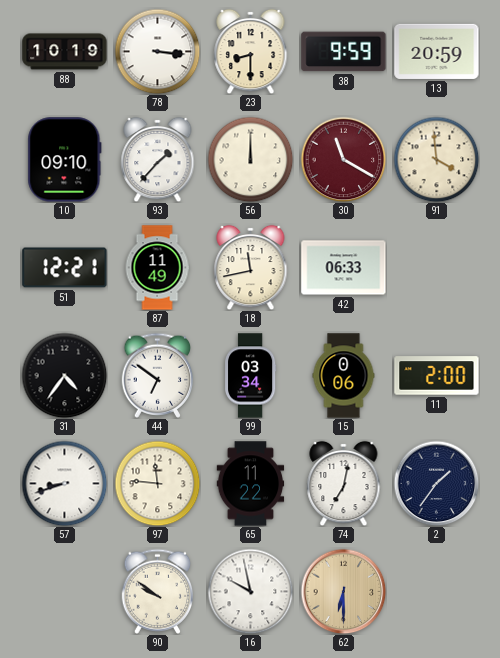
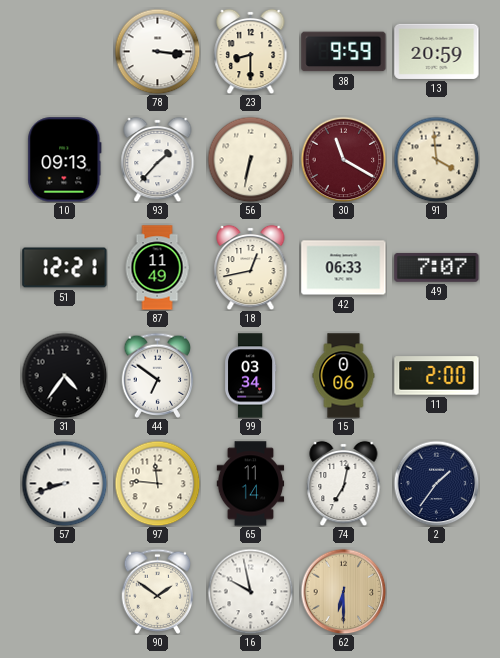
88: 10:19 -> none
10: 09:10 -> 09:13
56: 12:00 -> 6:32
18: 11:43 -> 12:43
49: none -> 7:07
65: 11:22 -> 11:14
90: 9:51 -> 1:51
